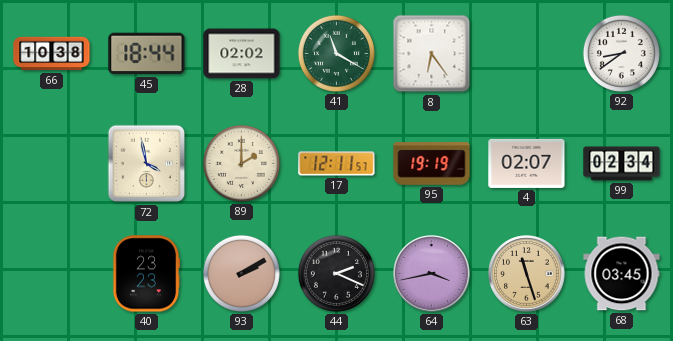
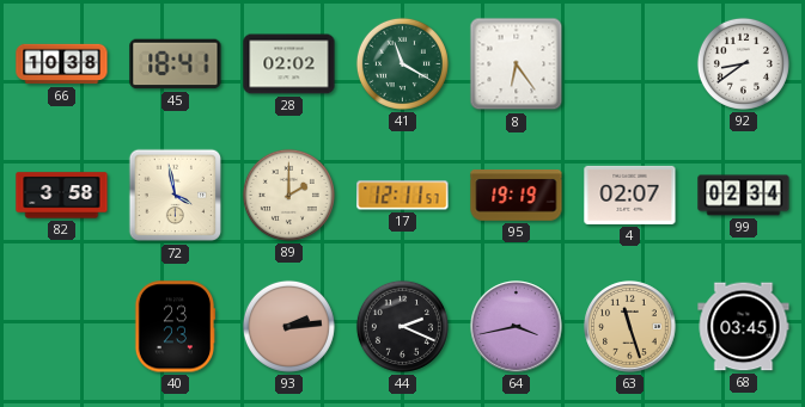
45: 18:44 -> 18:41
82: none -> 3:58
93: 2:10 -> 2:14
